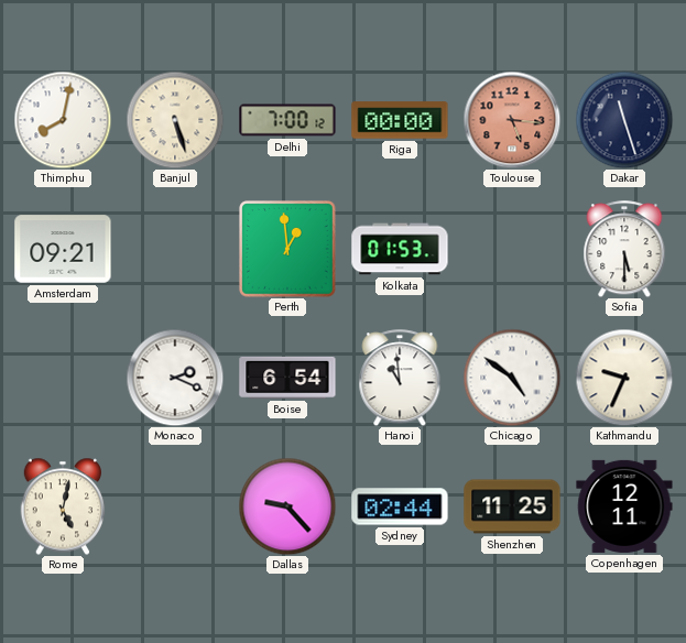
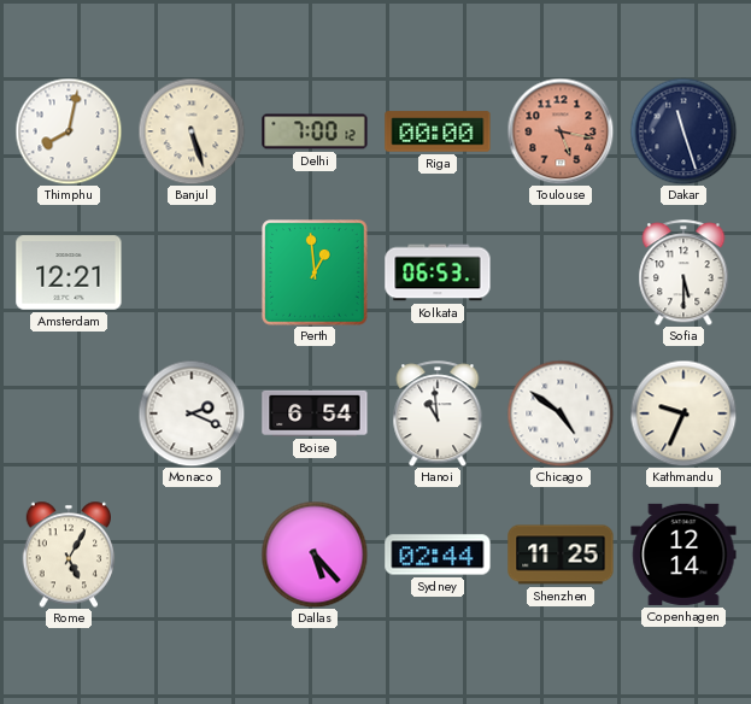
Toulouse: 5:16 -> 5:17
Amsterdam: 09:21 -> 12:21
Kolkata: 01:53 -> 06:53
Rome: 5:02 -> 5:05
Dallas: 9:23 -> 5:23
Copenhagen: 12:11 -> 12:14
